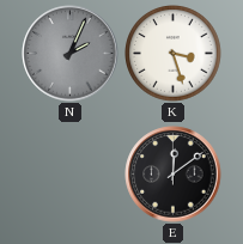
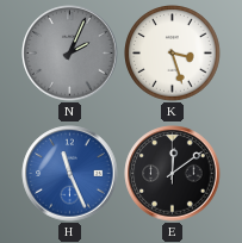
H: none -> 11:26
